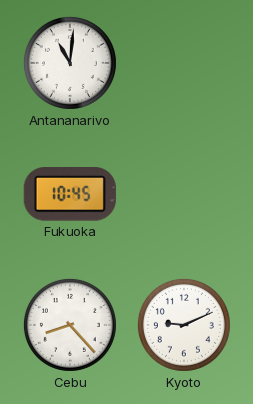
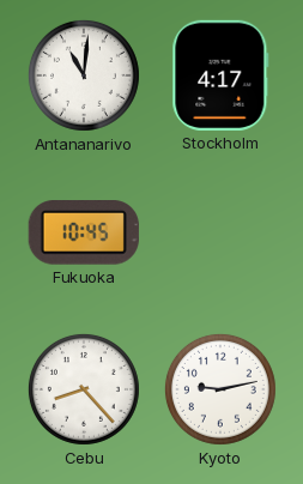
Stockholm: none -> 4:17
Kyoto: 9:11 -> 9:13
